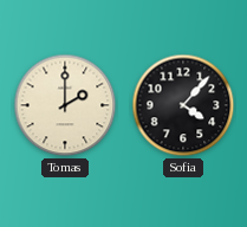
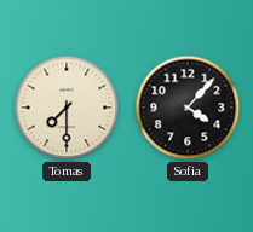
Tomas: 2:00 -> 7:30
